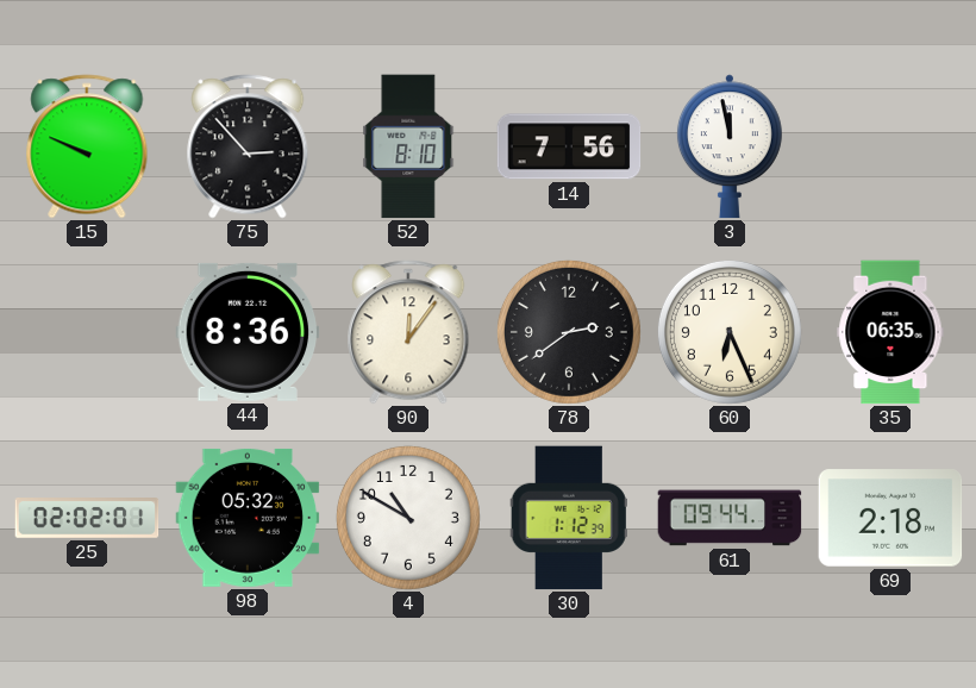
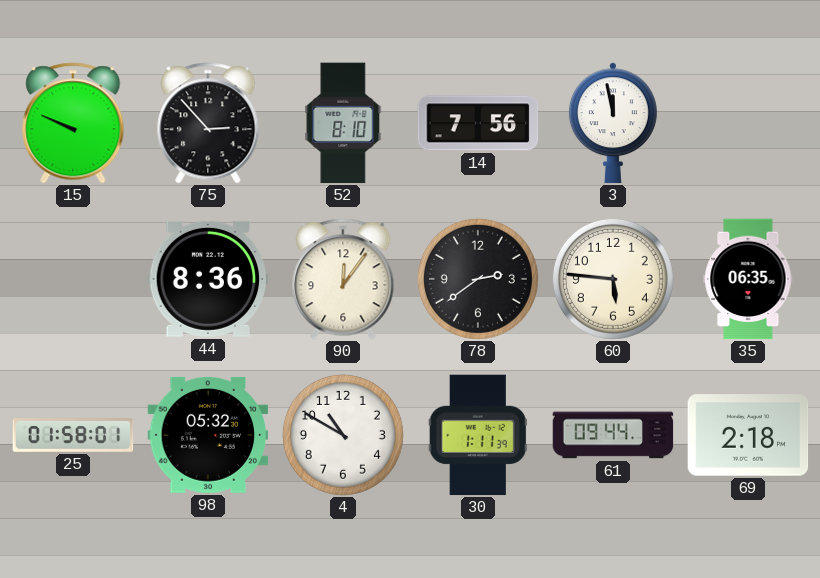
60: 6:26 -> 5:46
25: 02:02 -> 01:58
30: 1:12 -> 1:11
